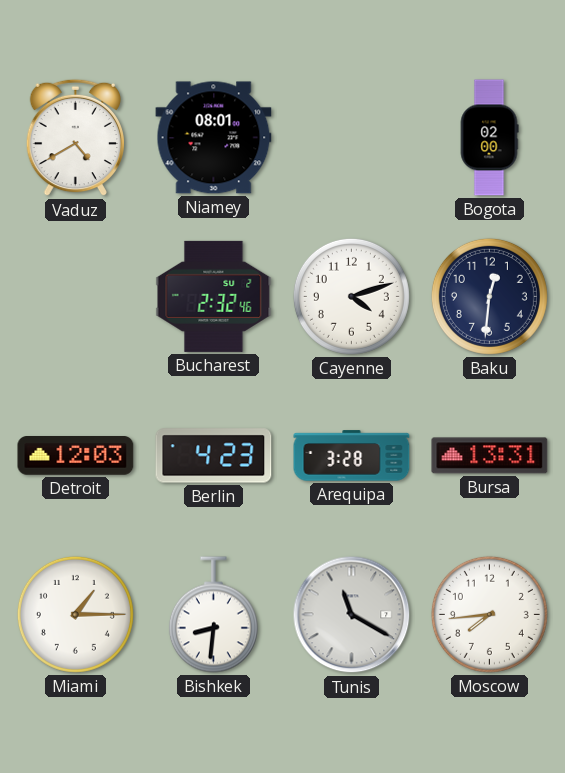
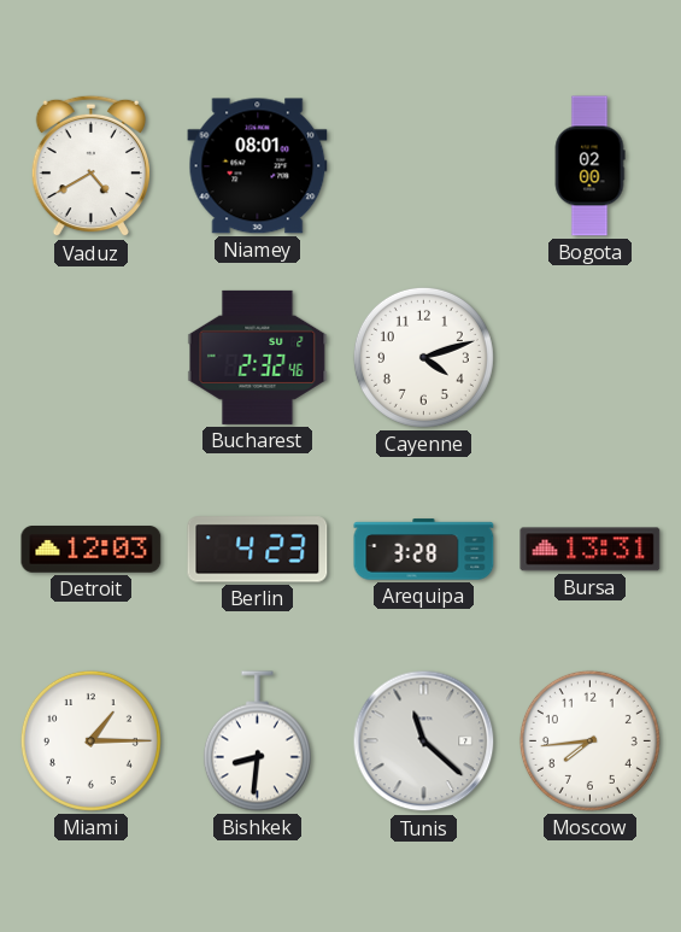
Baku: 12:31 -> none
Tunis: 11:20 -> 11:22
